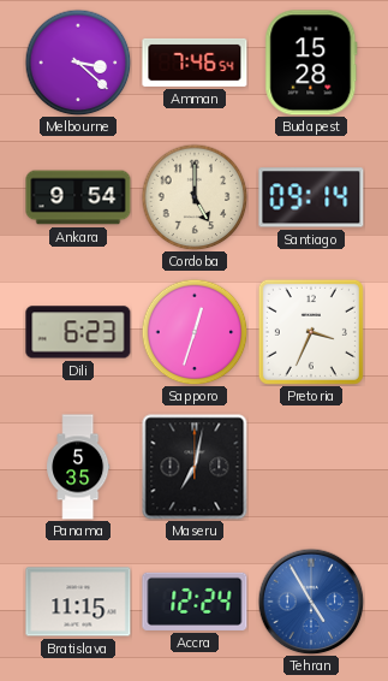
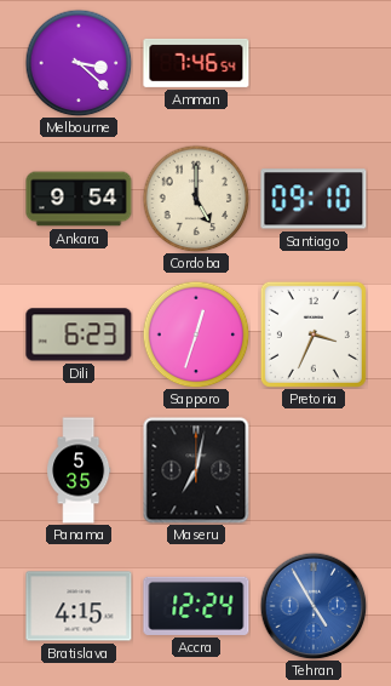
Budapest: 15:28 -> none
Santiago: 09:14 -> 09:10
Bratislava: 11:15 -> 4:15
